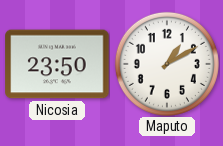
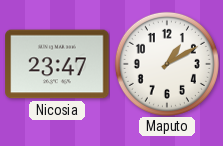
Nicosia: 23:50 -> 23:47
